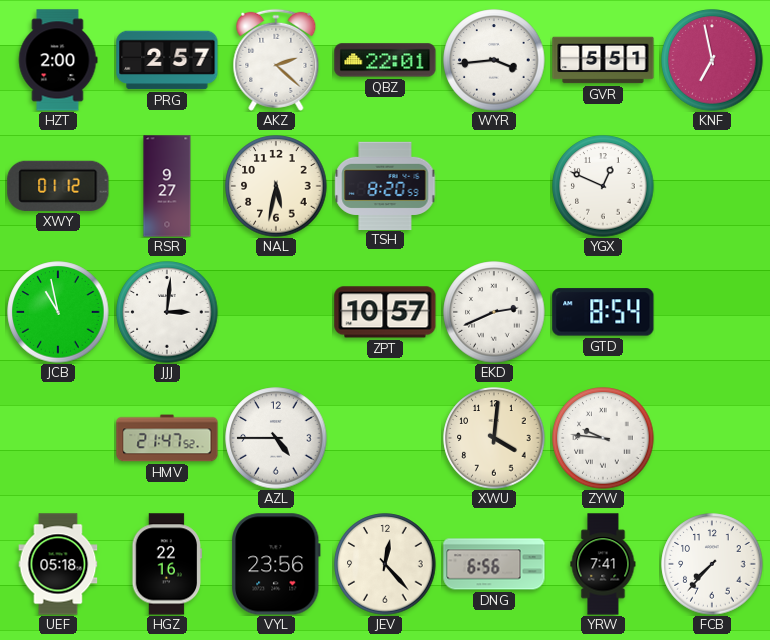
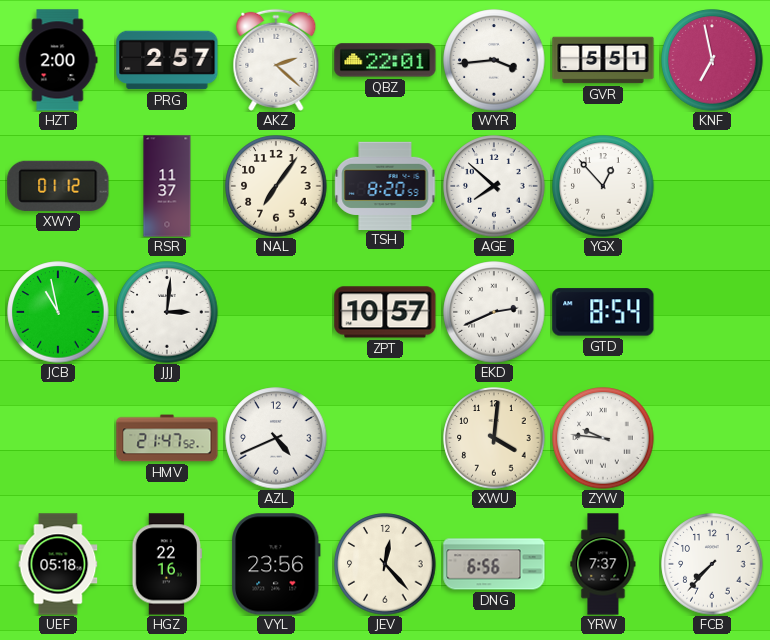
RSR: 9:27 -> 11:37
NAL: 5:32 -> 7:06
AGE: none -> 7:52
YGX: 12:49 -> 12:53
AZL: 4:45 -> 4:41
YRW: 7:41 -> 7:37
